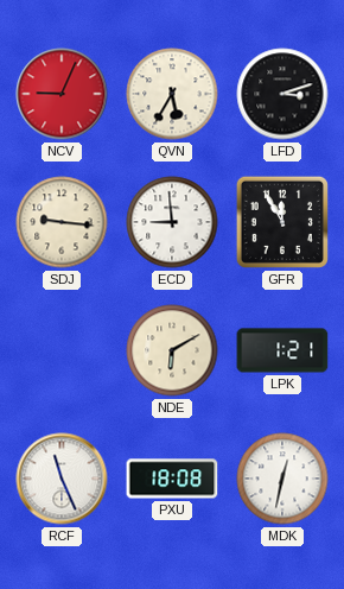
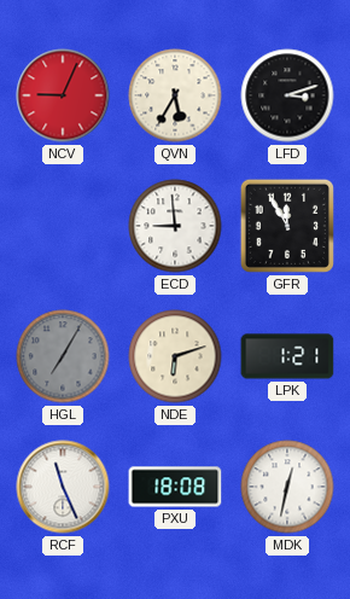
SDJ: 9:16 -> none
HGL: none -> 7:05
NDE: 6:10 -> 6:12
